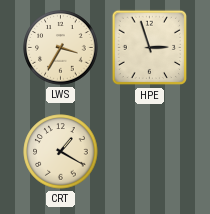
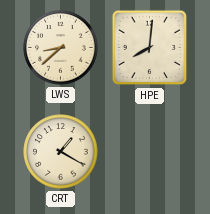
LWS: 3:35 -> 8:38
HPE: 2:57 -> 8:01
